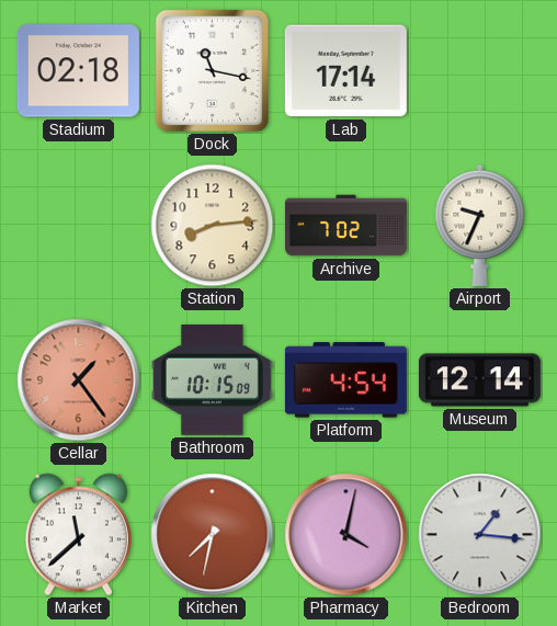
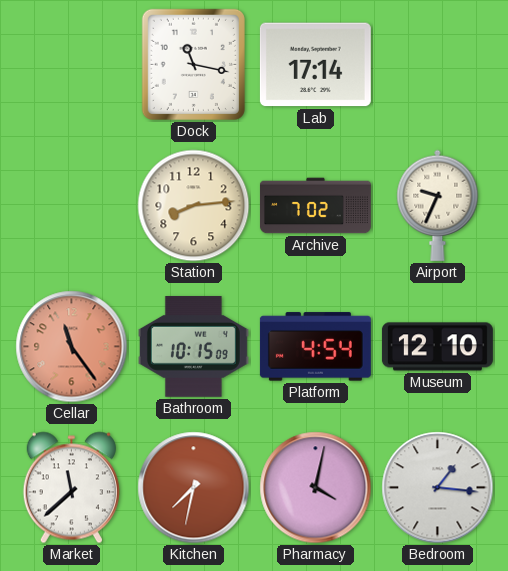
Stadium: 02:18 -> none
Cellar: 1:24 -> 11:24
Museum: 12:14 -> 12:10
